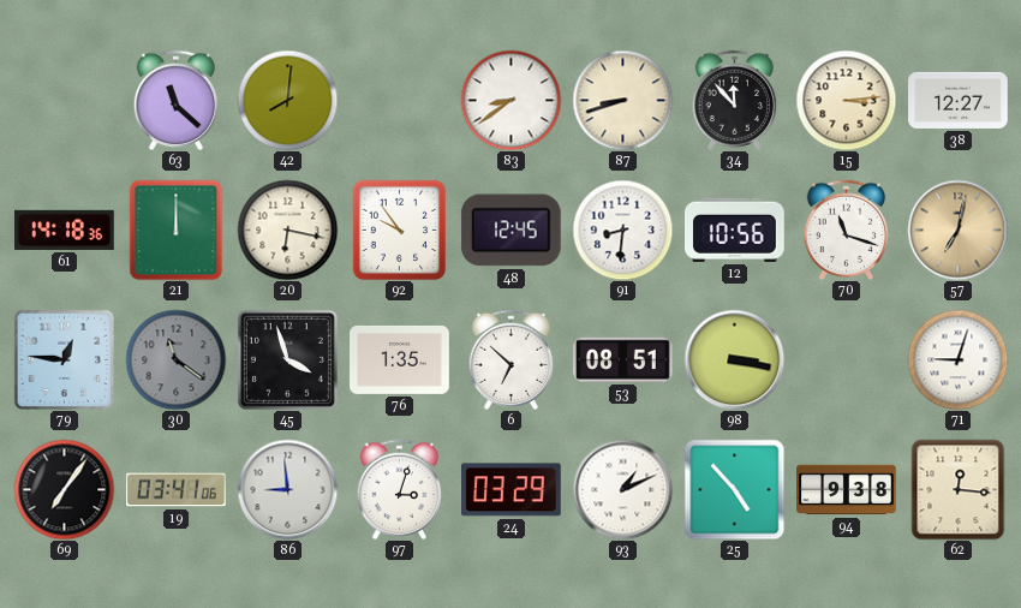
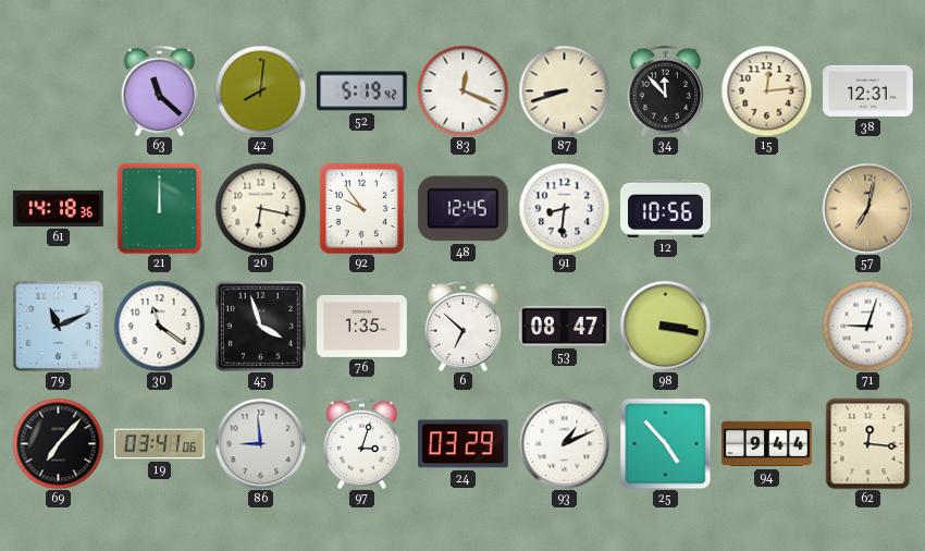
52: none -> 5:19
83: 8:39 -> 12:19
15: 3:14 -> 12:14
38: 12:27 -> 12:31
70: 11:18 -> none
79: 12:46 -> 11:11
30 dial: grey -> white
53: 08:51 -> 08:47
69: 7:06 -> 7:07
94: 9:38 -> 9:44
